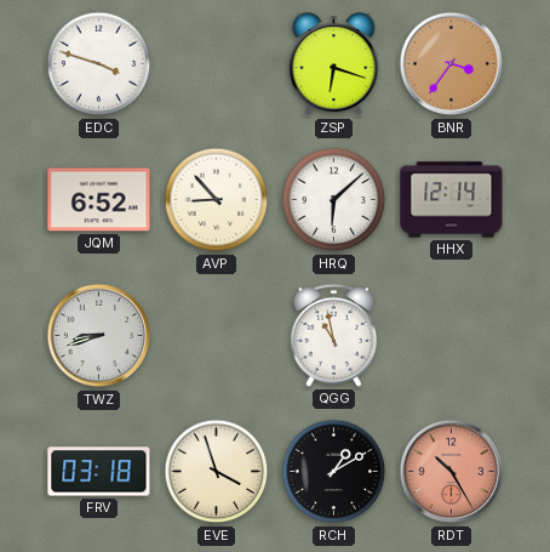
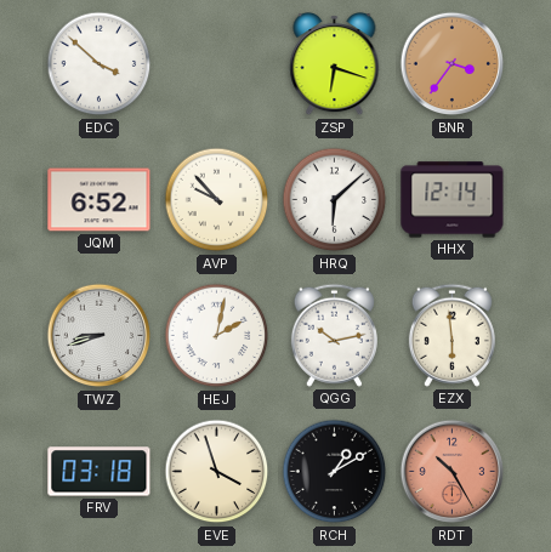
EDC: 3:48 -> 3:52
AVP: 8:53 -> 9:53
HEJ: none -> 2:02
QGG: 10:58 -> 10:13
EZX: none -> 5:59
